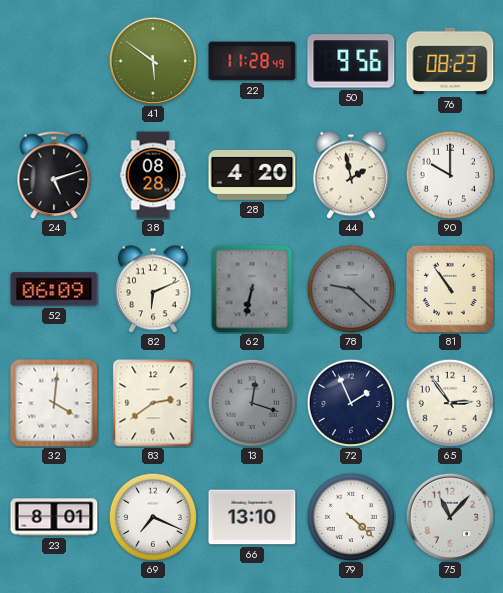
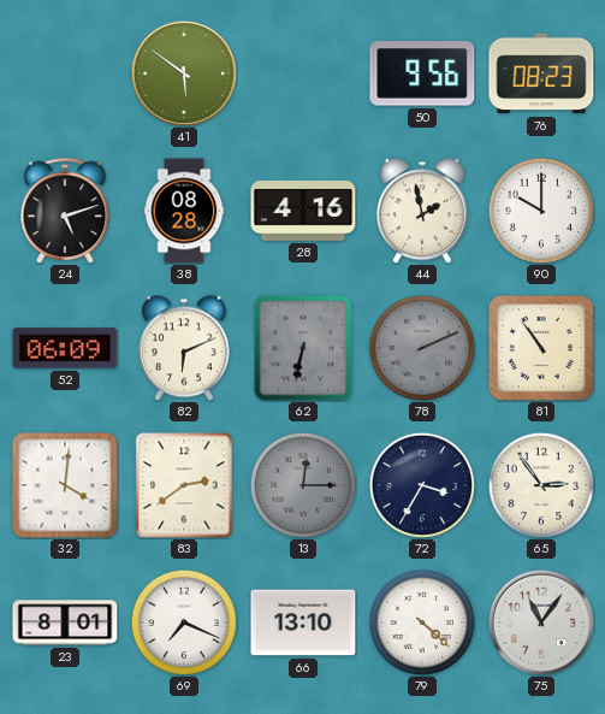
22: 11:28 -> none
28: 4:20 -> 4:16
78: 9:22 -> 2:11
13: 12:18 -> 12:15
72: 1:56 -> 3:35
75: 11:07 -> 11:06
